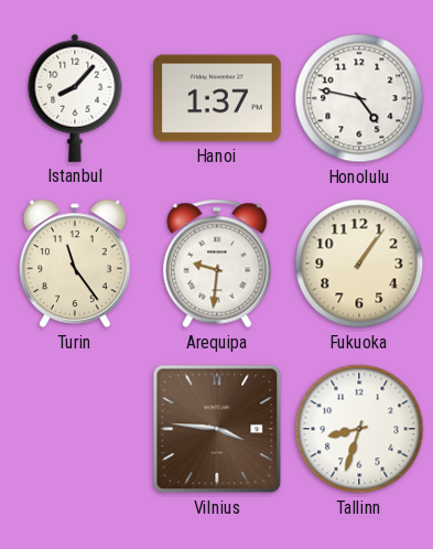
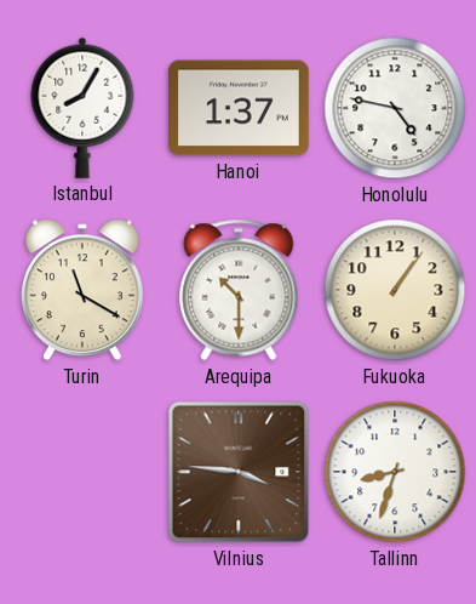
Istanbul: 8:07 -> 8:05
Turin: 11:24 -> 11:20
Arequipa: 9:31 -> 10:30
